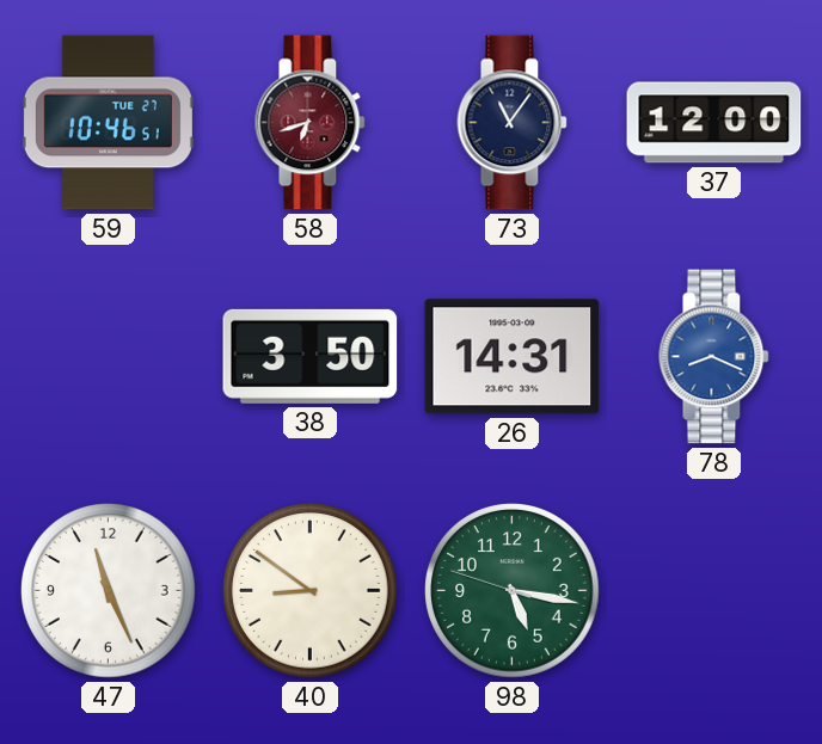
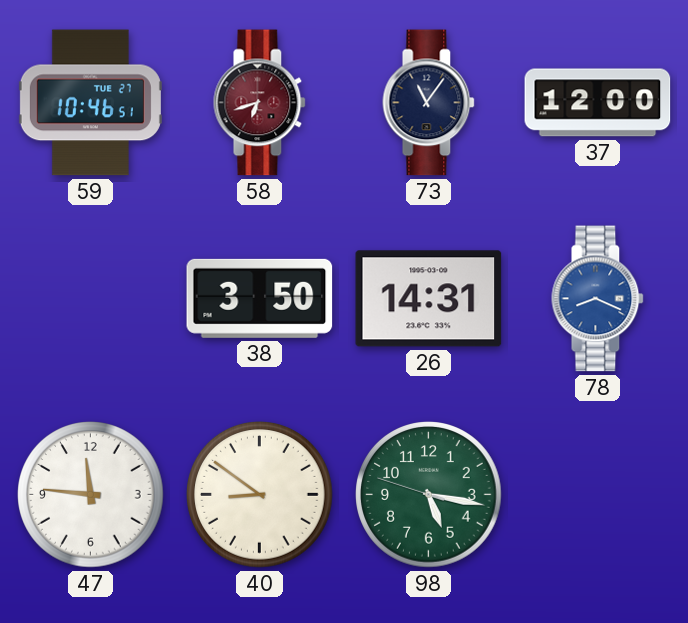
47: 11:26 -> 11:46
